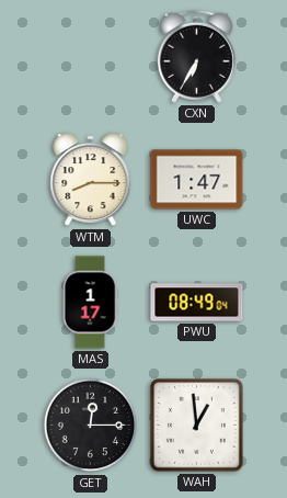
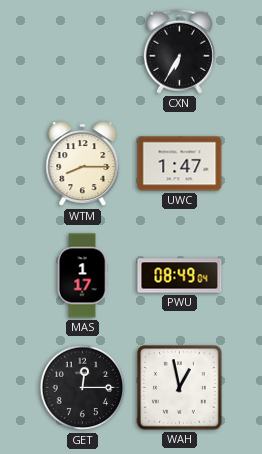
WAH: 12:59 -> 12:58
